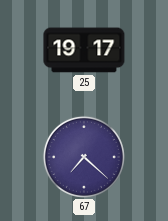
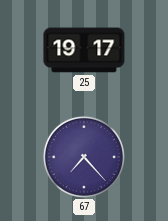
67: 7:22 -> 7:23
